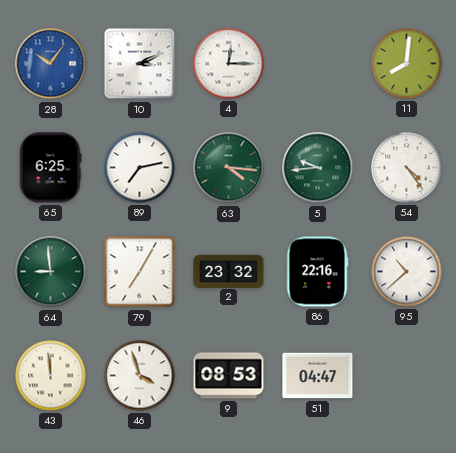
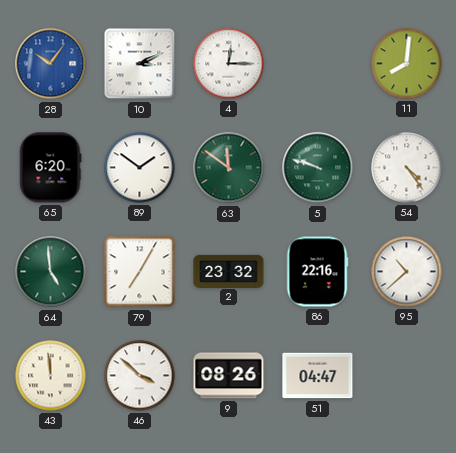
65: 6:25 -> 6:20
89: 7:13 -> 1:51
63: 4:16 -> 11:51
5: 9:44 -> 9:48
64: 8:59 -> 4:59
46: 3:57 -> 3:52
9: 08:53 -> 08:26
